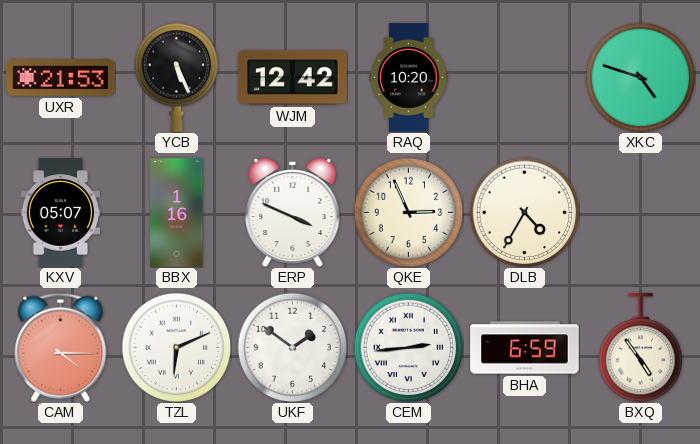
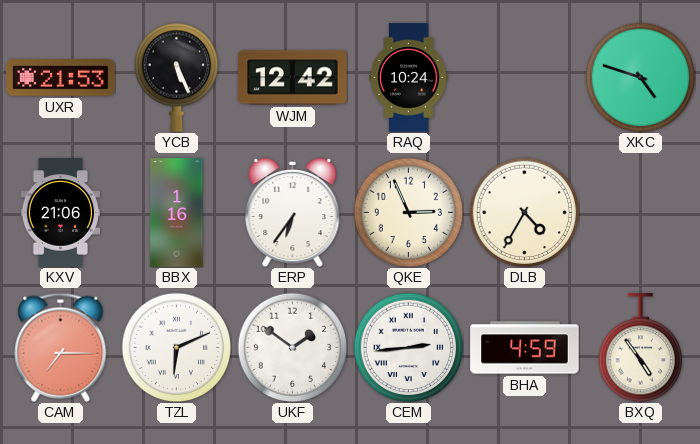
RAQ: 10:20 -> 10:24
KXV: 05:07 -> 21:06
ERP: 3:49 -> 6:36
CAM: 4:15 -> 7:15
BHA: 6:59 -> 4:59
